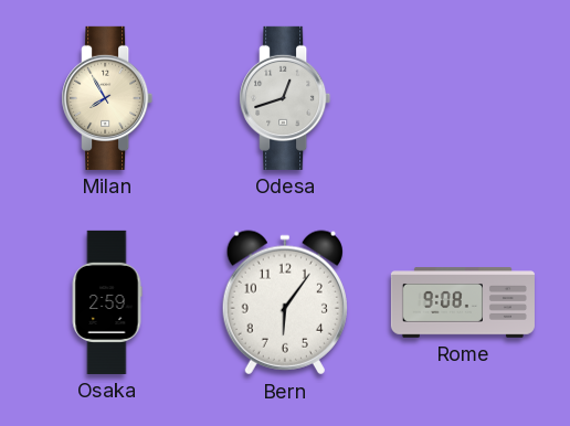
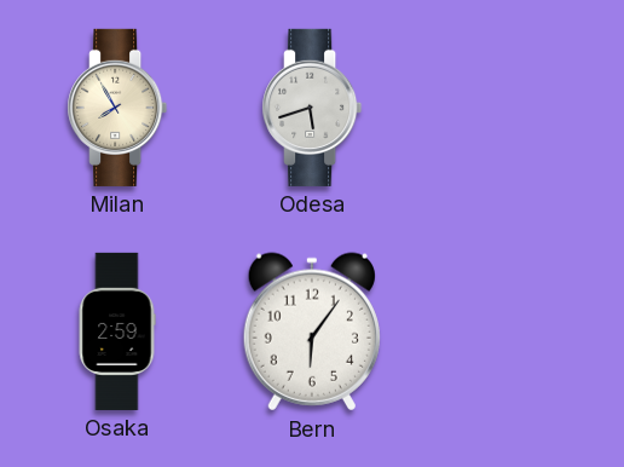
Odesa: 12:42 -> 5:42
Rome: 9:08 -> none
